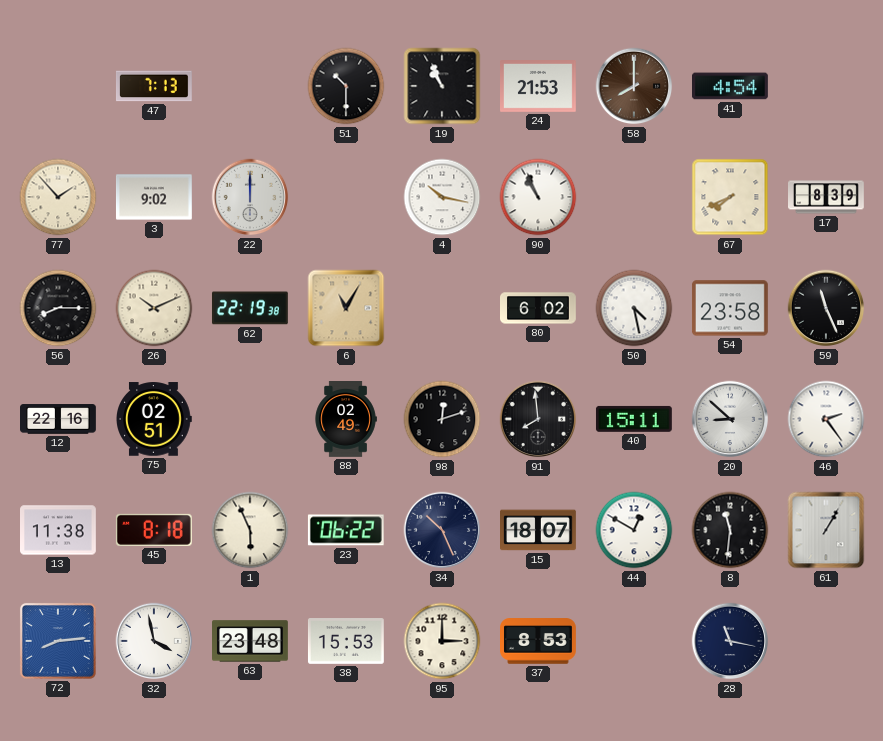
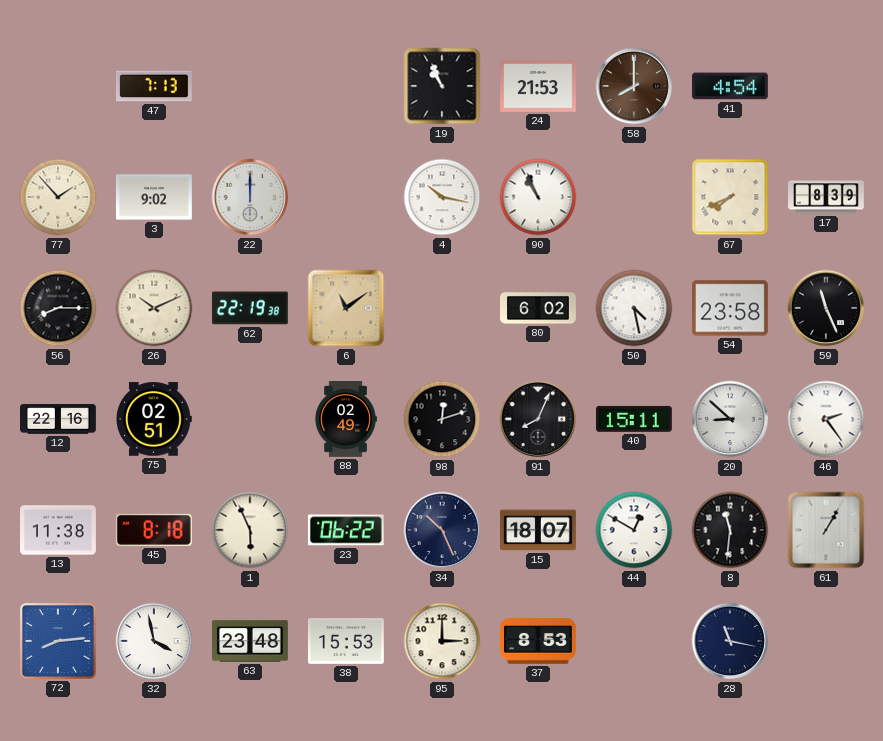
51: 10:30 -> none
6: 11:05 -> 11:09
91: 7:59 -> 8:04
